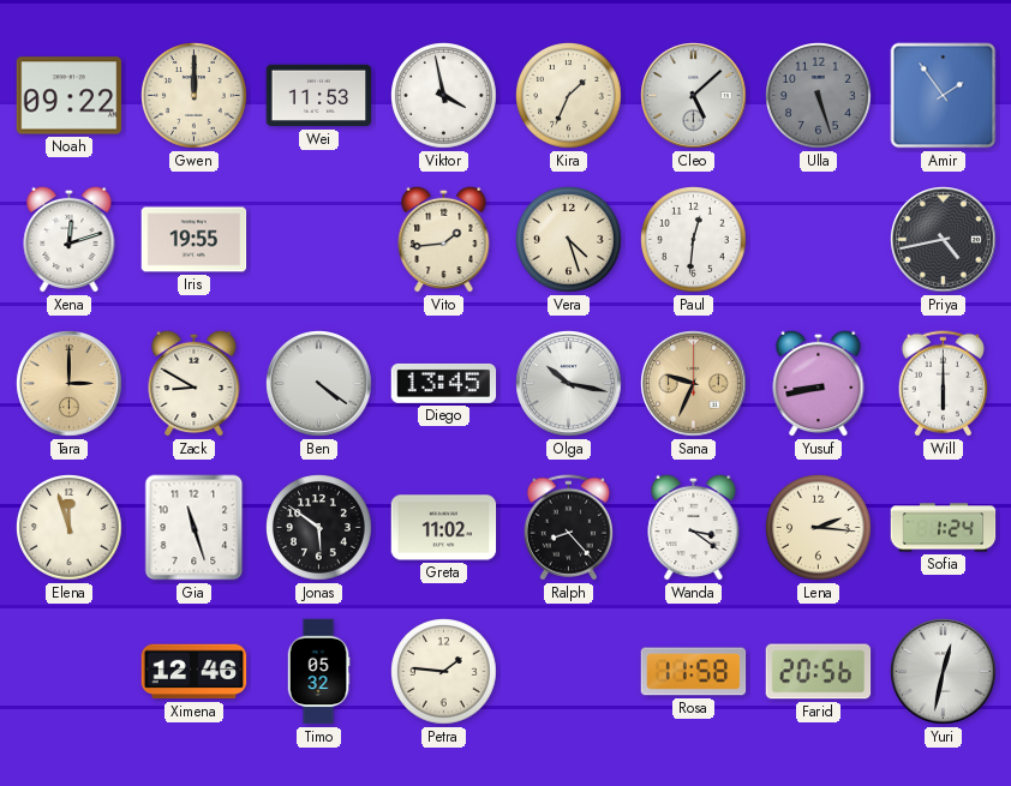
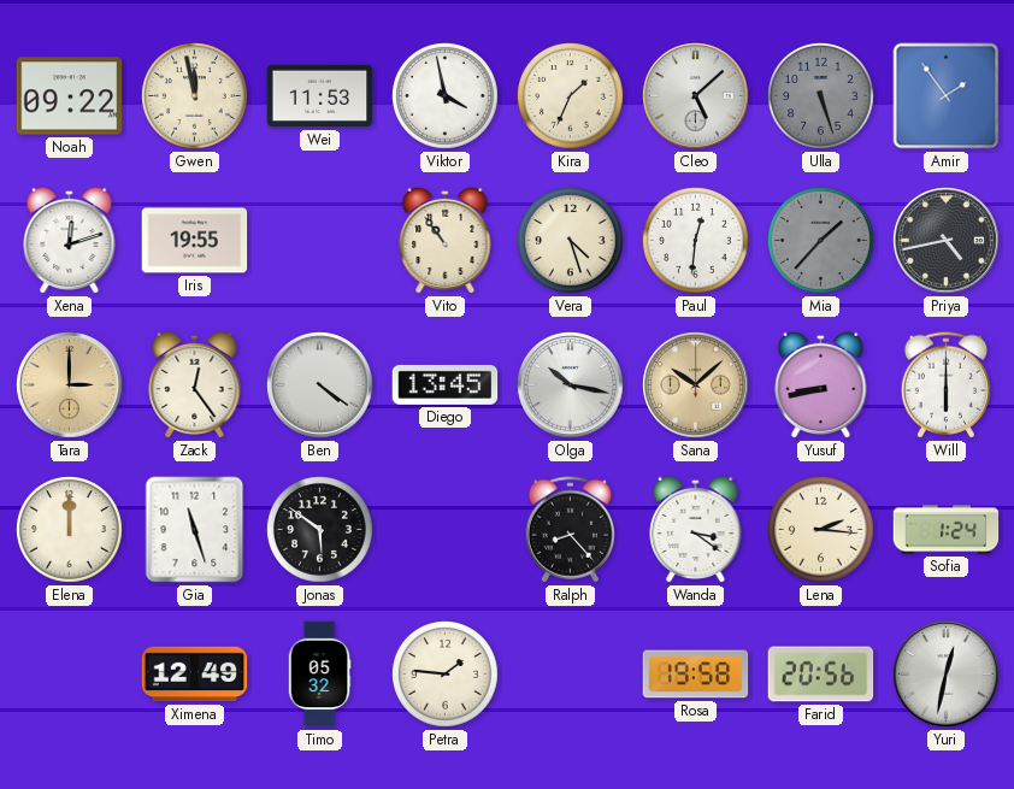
Gwen: 12:00 -> 11:58
Vito: 1:44 -> 10:54
Mia: none -> 1:37
Zack: 8:50 -> 12:24
Sana: 9:34 -> 10:08
Elena: 11:57 -> 12:00
Greta: 11:02 -> none
Ximena: 12:46 -> 12:49
Rosa: 11:58 -> 19:58
